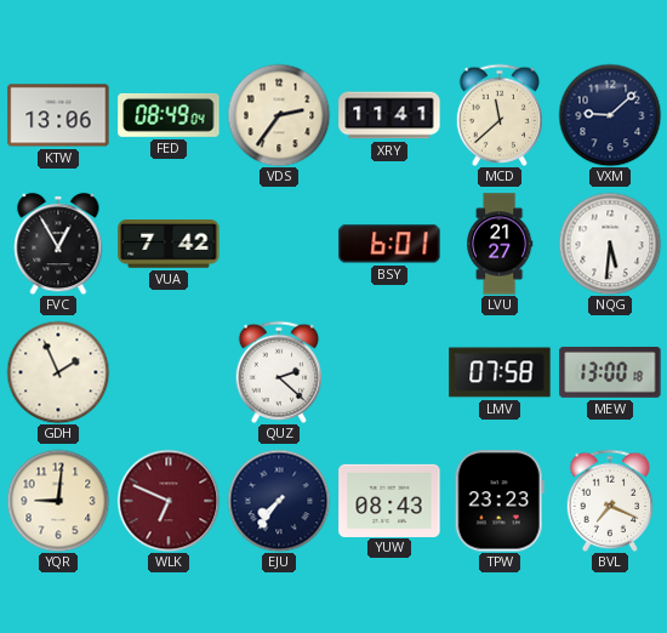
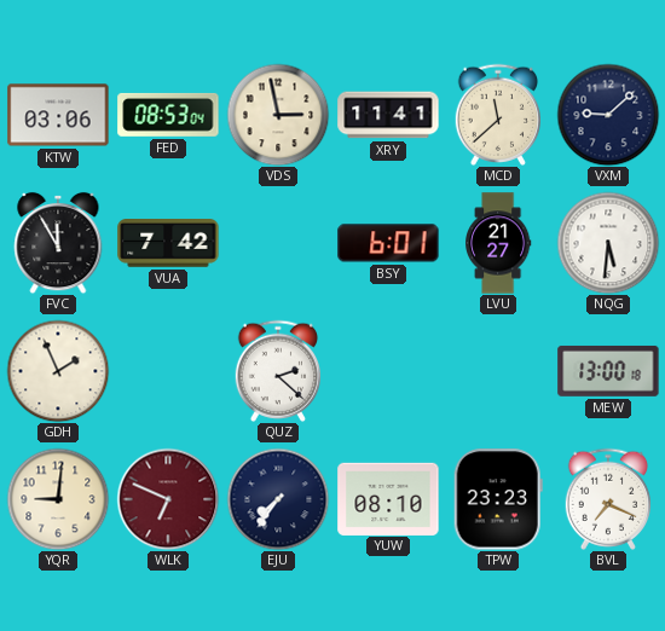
KTW: 13:06 -> 03:06
FED: 08:49 -> 08:53
VDS: 2:36 -> 2:58
FVC: 12:55 -> 11:55
LMV: 07:58 -> none
YUW: 08:43 -> 08:10
